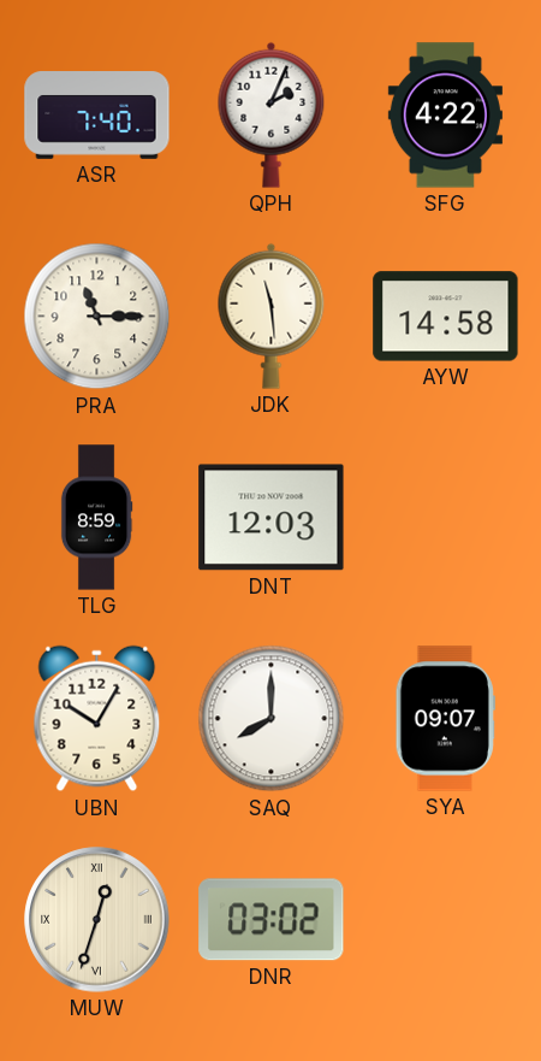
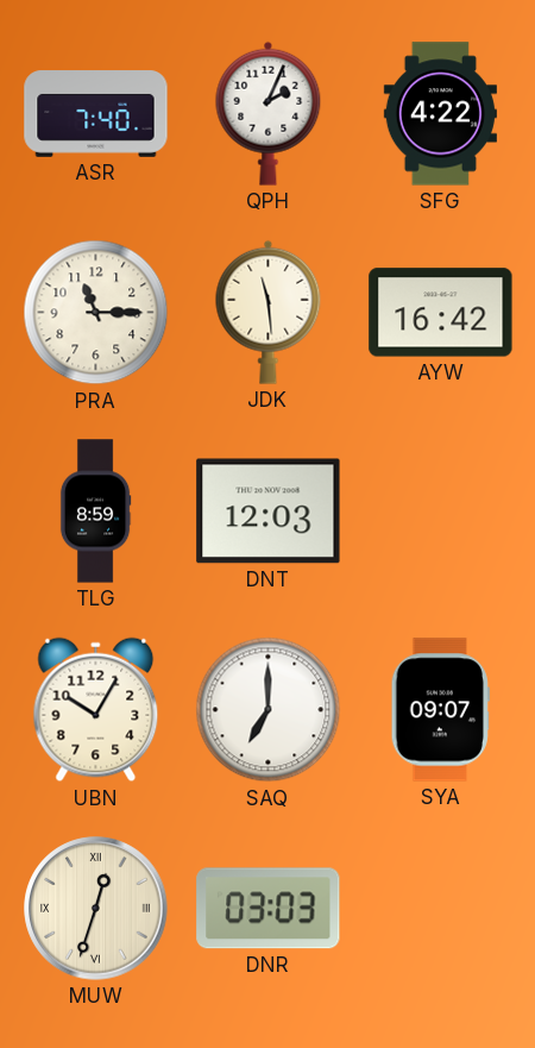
AYW: 14:58 -> 16:42
SAQ: 8:00 -> 7:00
DNR: 03:02 -> 03:03
